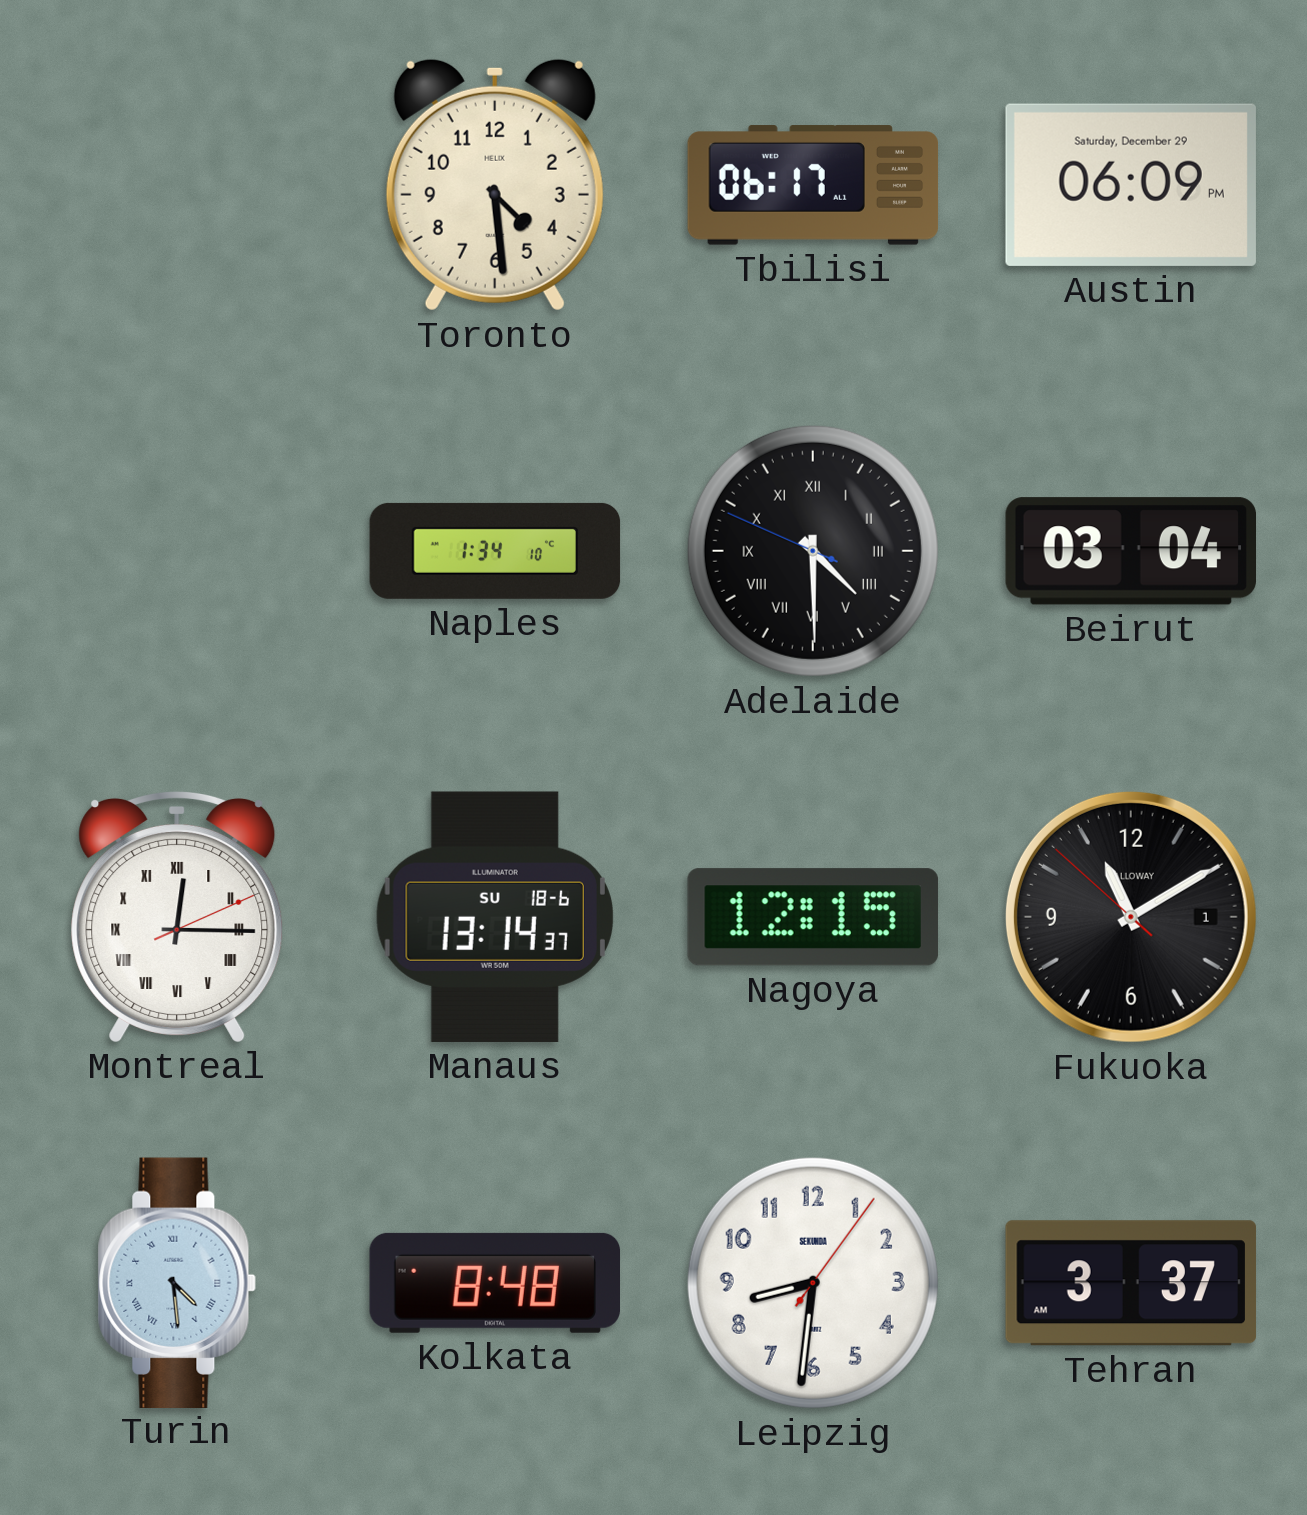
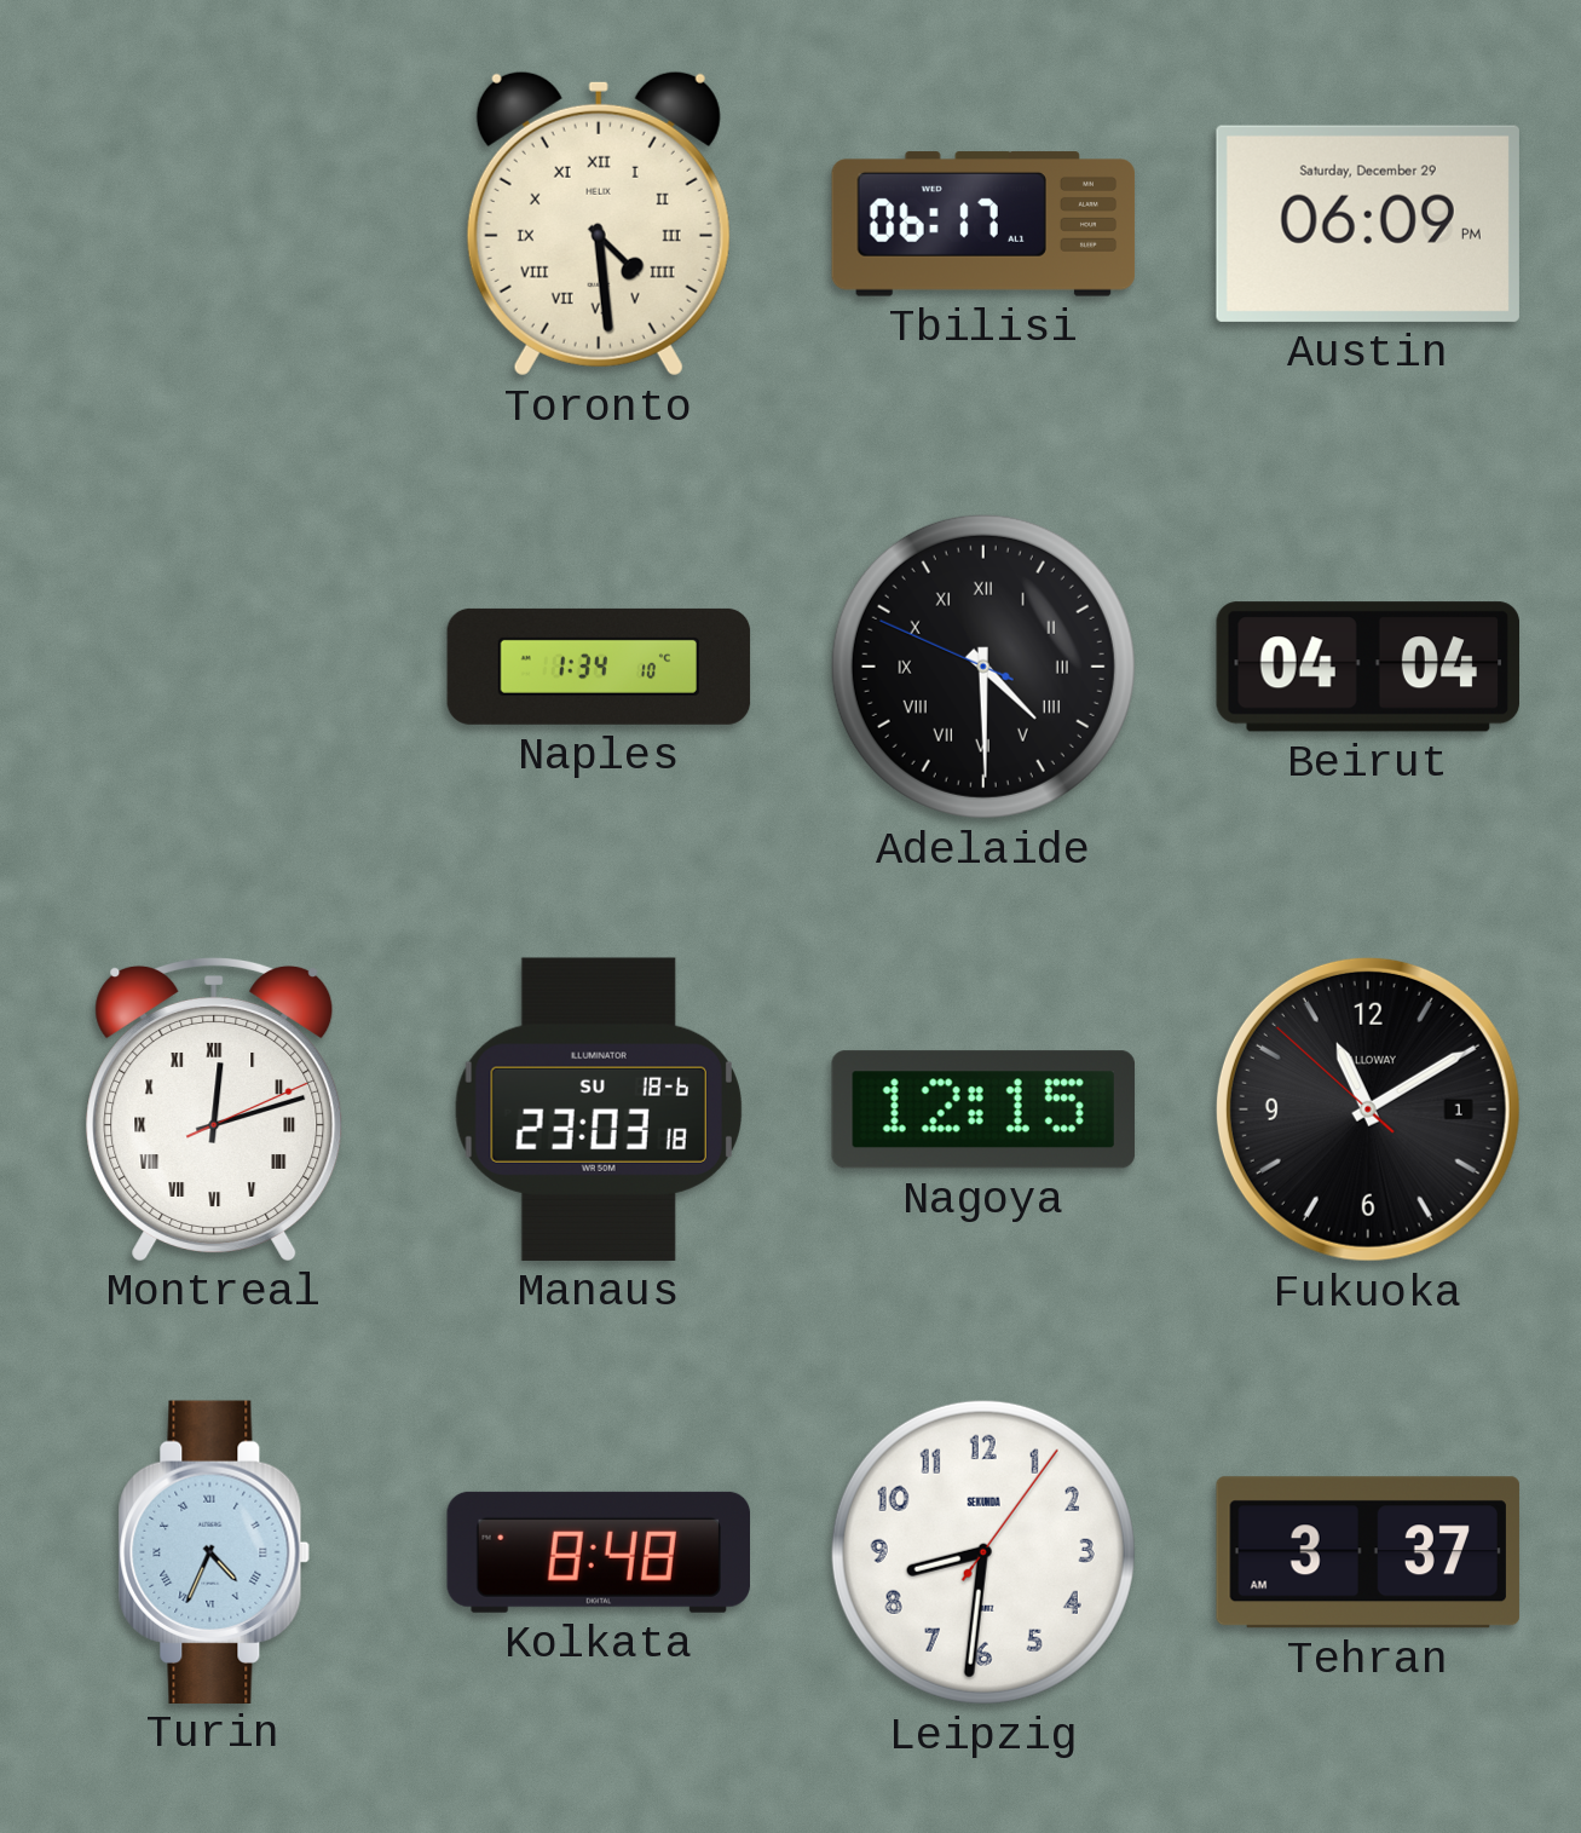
Toronto numerals: Arabic -> Roman
Beirut: 03:04 -> 04:04
Montreal: 12:15 -> 12:12
Manaus: 13:14 -> 23:03
Turin: 4:29 -> 4:34
